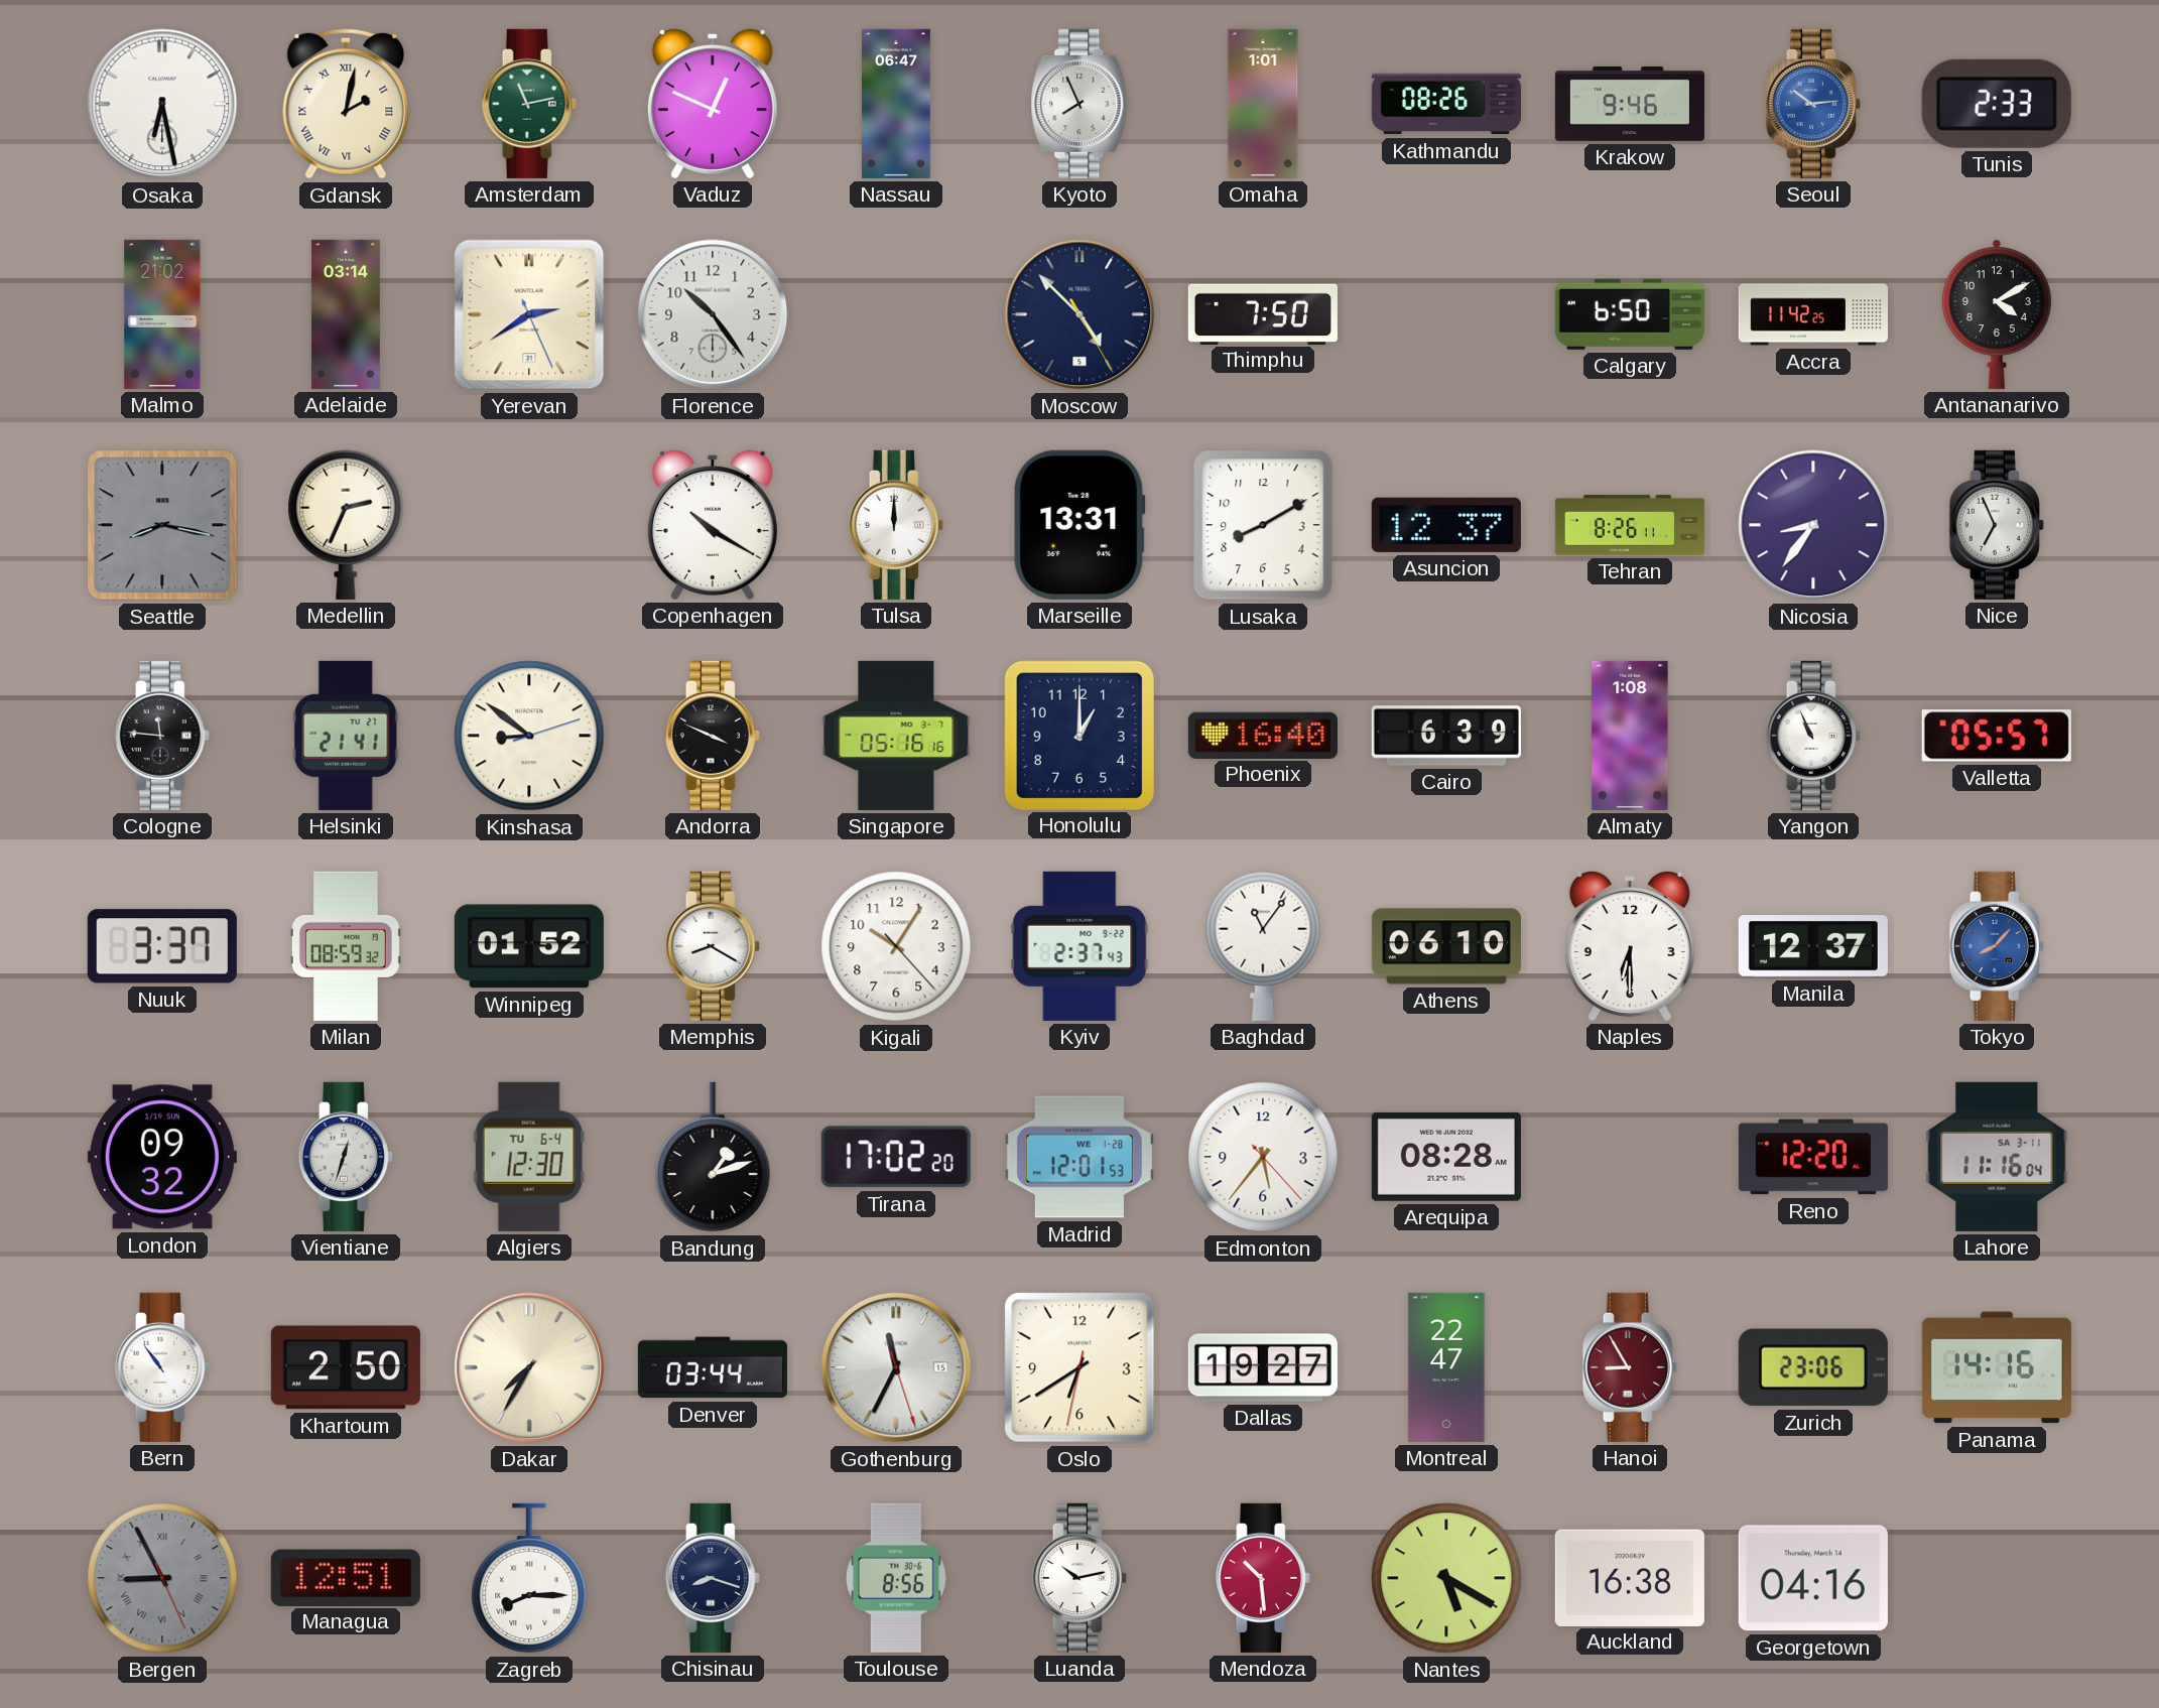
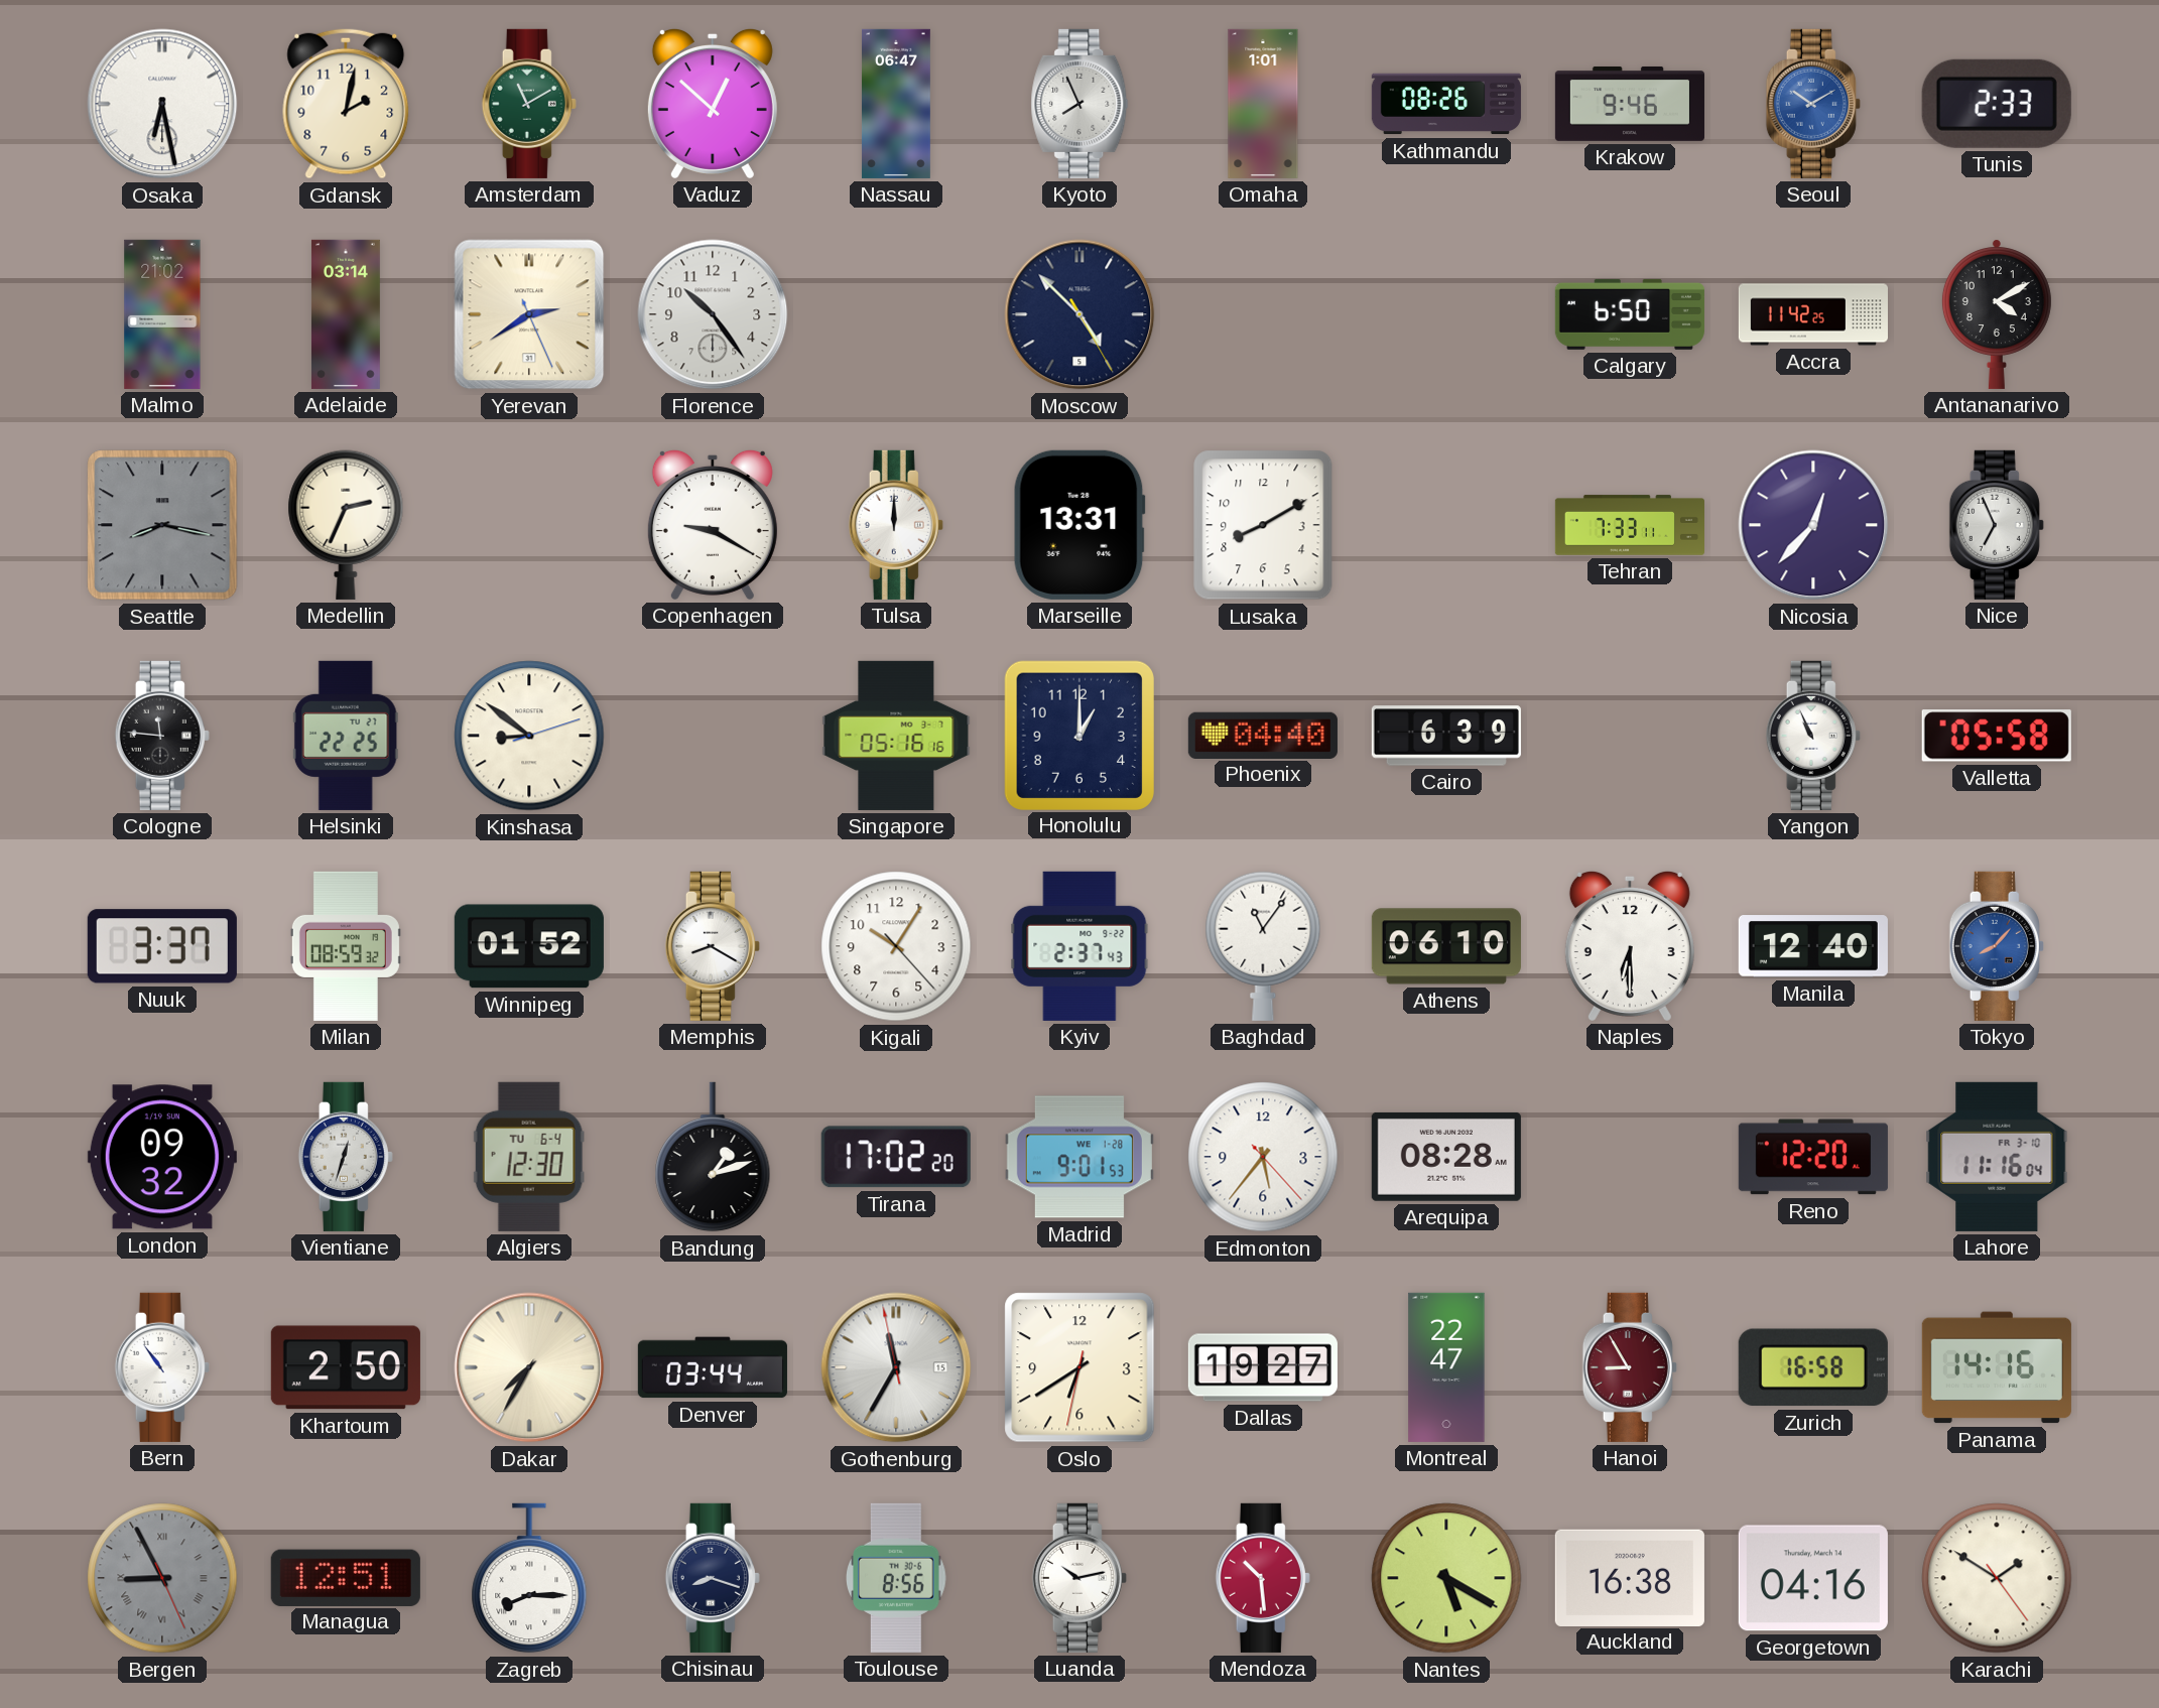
Gdansk numerals: Roman -> Arabic
Amsterdam: 11:13 -> 11:10
Vaduz: 12:49 -> 12:52
Seoul: 10:14 -> 10:10
Thimphu: 7:50 -> none
Copenhagen: 10:20 -> 9:20
Asuncion: 12:37 -> none
Tehran: 8:26 -> 7:33
Nicosia: 8:36 -> 12:37
Helsinki: 21:41 -> 22:25
Andorra: 3:49 -> none
Phoenix: 16:40 -> 04:40
Almaty: 1:08 -> none
Valletta: 05:57 -> 05:58
Manila: 12:37 -> 12:40
Madrid: 12:01 -> 9:01
Lahore date: SA 3-11 -> FR 3-10
Gothenburg: 11:34:27 -> 11:34:58
Zurich: 23:06 -> 16:58
Karachi: none -> 1:50
